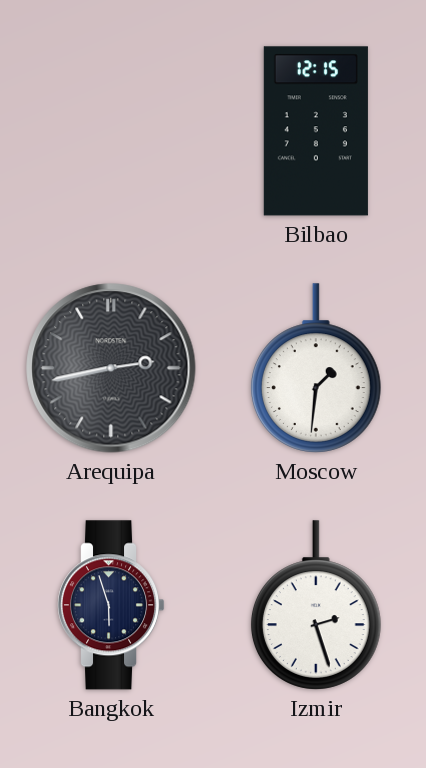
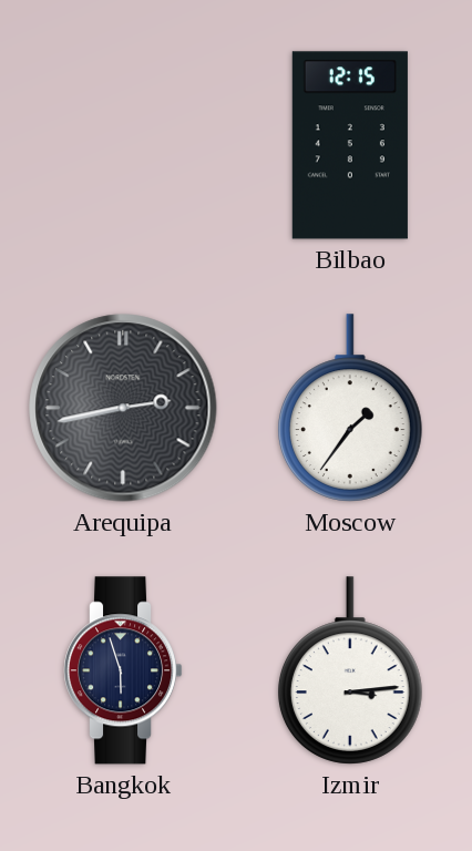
Moscow: 1:31 -> 1:36
Izmir: 2:27 -> 3:14
